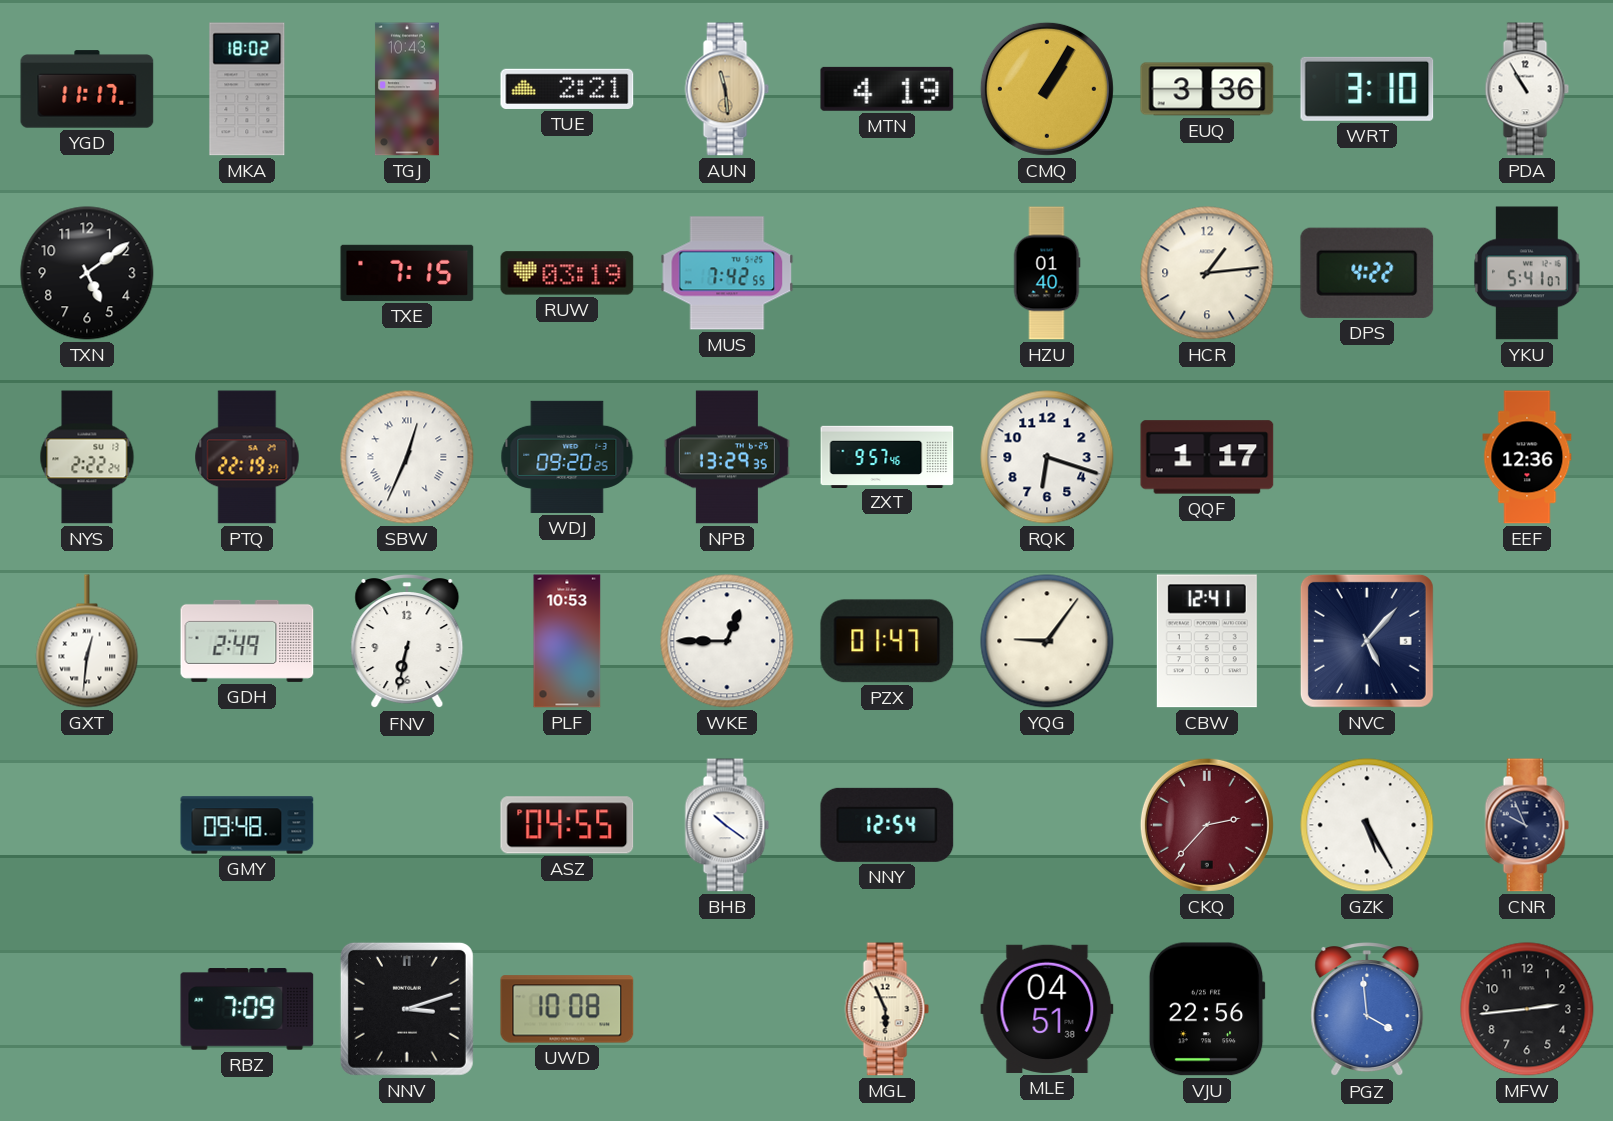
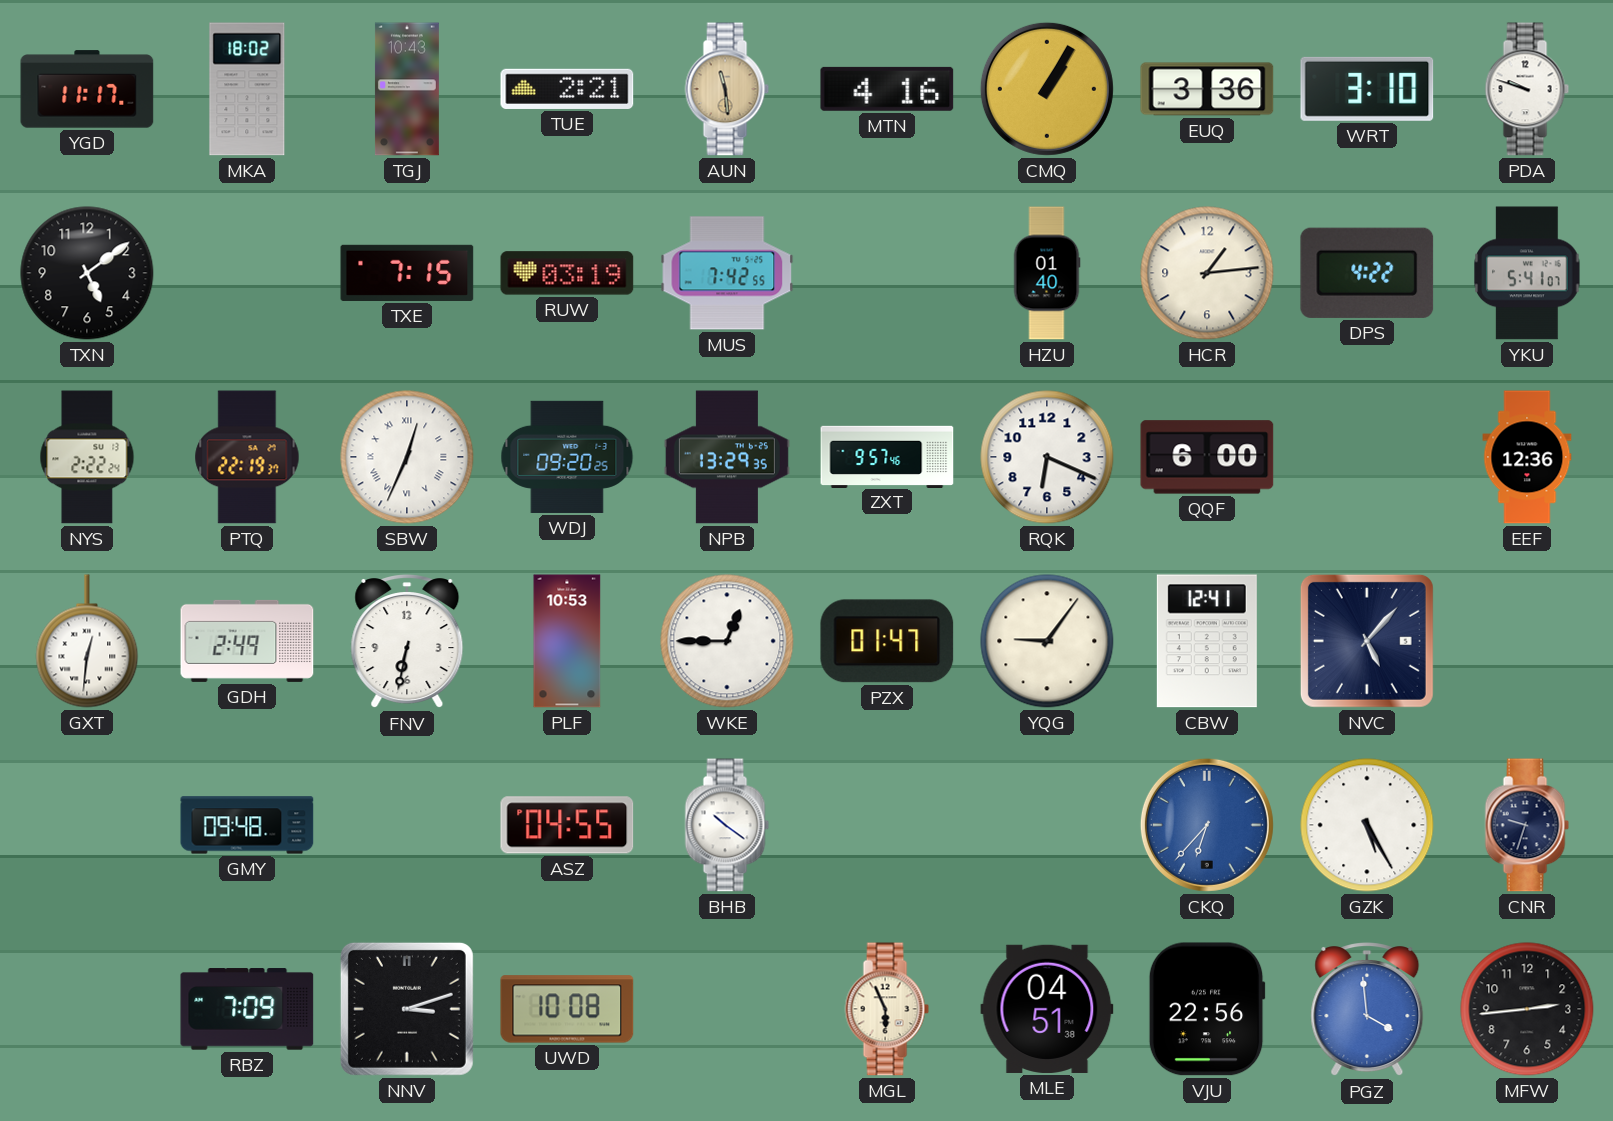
MTN: 4:19 -> 4:16
PDA: 10:55 -> 9:48
RQK: 6:18 -> 6:19
QQF: 1:17 -> 6:00
NNY: 12:54 -> none
CKQ: 2:37 -> 6:37
CKQ dial: burgundy -> blue
CNR: 9:56 -> 9:33
